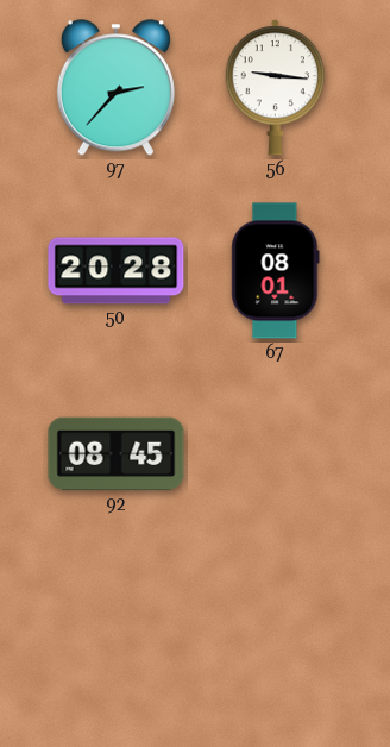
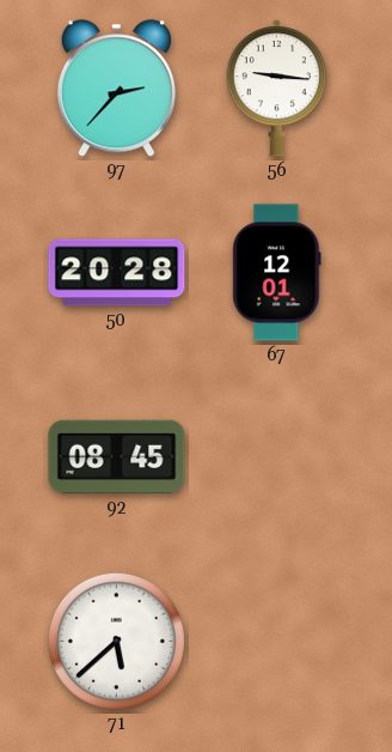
67: 08:01 -> 12:01
71: none -> 5:38
